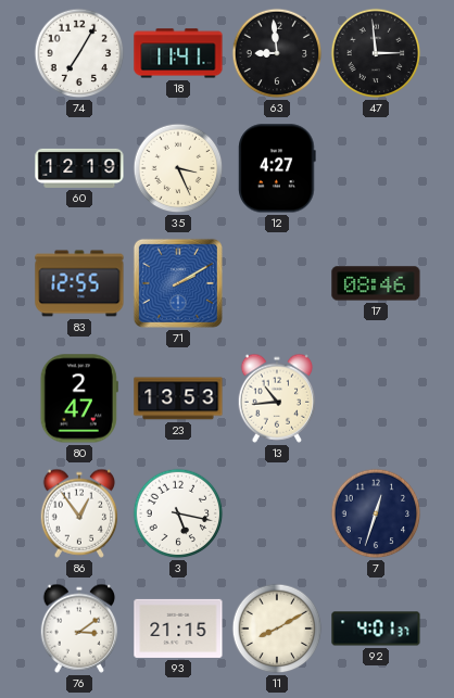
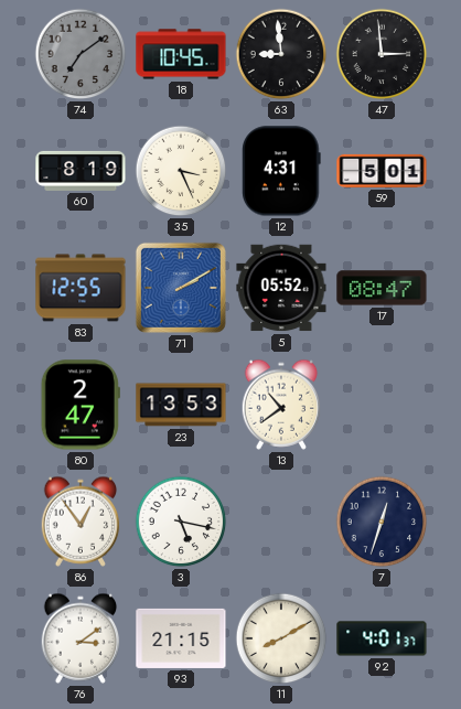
74: 7:05 -> 7:09
74 dial: white -> grey
18: 11:41 -> 10:45
60: 12:19 -> 8:19
12: 4:27 -> 4:31
59: none -> 5:01
5: none -> 05:52
17: 08:46 -> 08:47
13: 10:44 -> 10:39
